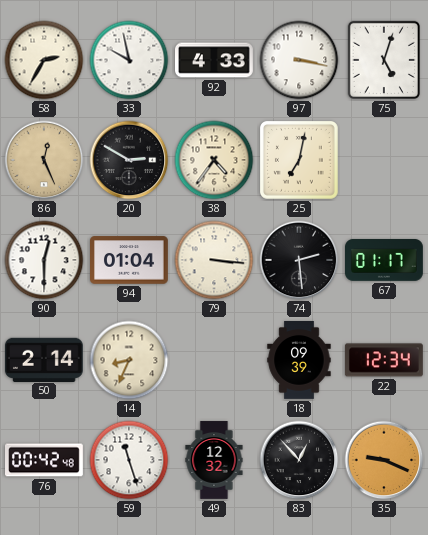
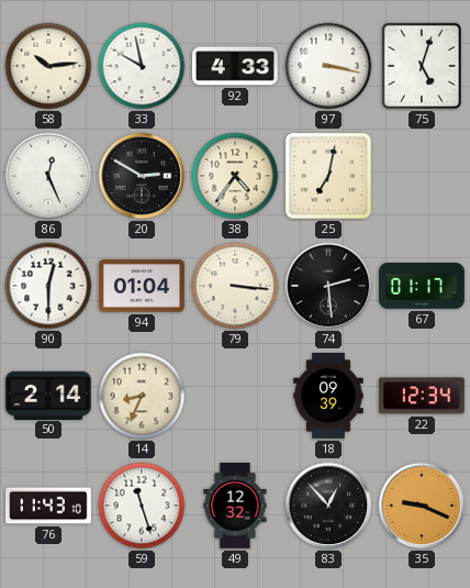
58: 2:35 -> 10:14
86 dial: champagne -> white
76: 00:42 -> 11:43
